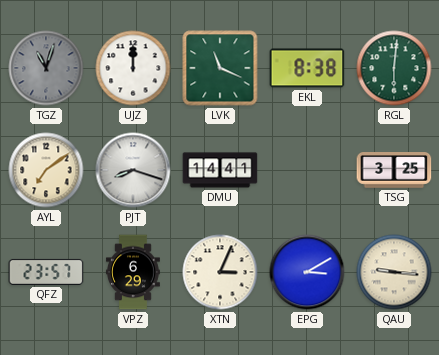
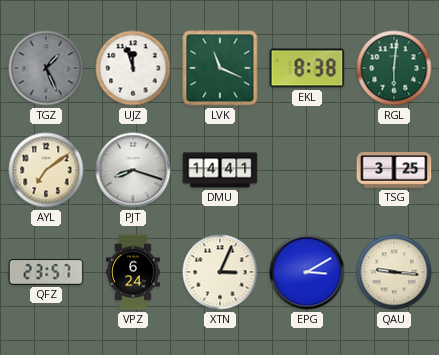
TGZ: 11:03 -> 1:26
UJZ: 12:00 -> 11:57
VPZ: 6:29 -> 6:24
